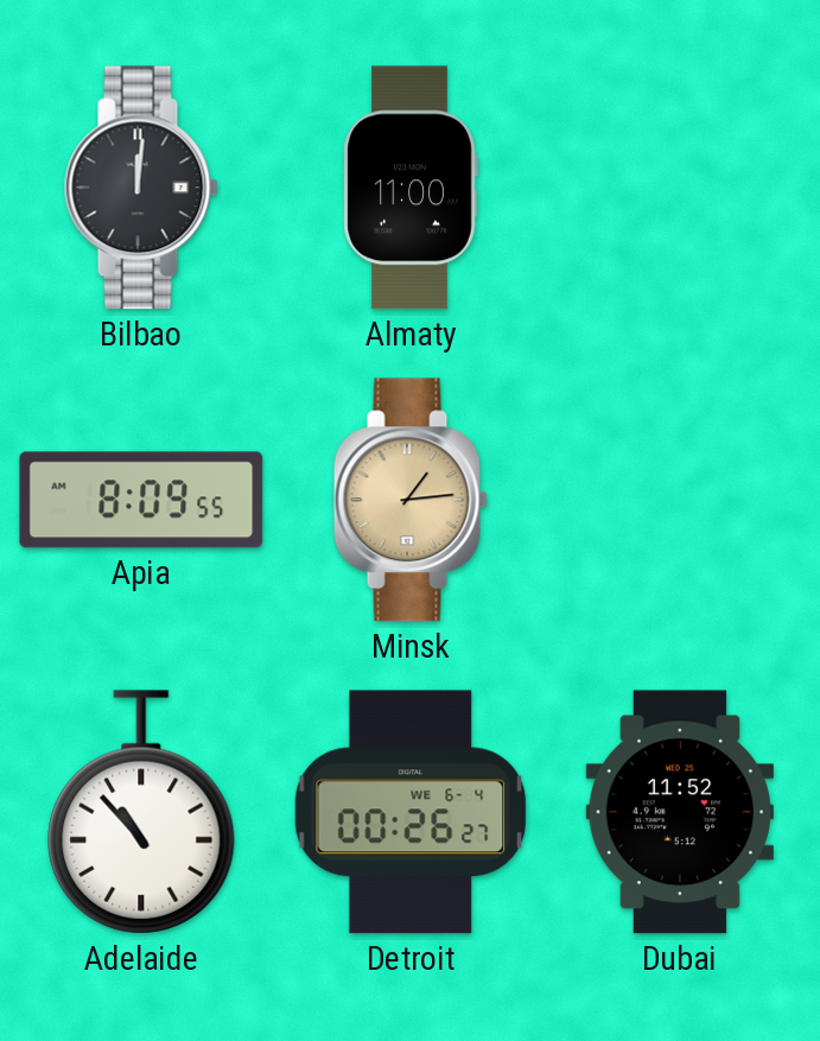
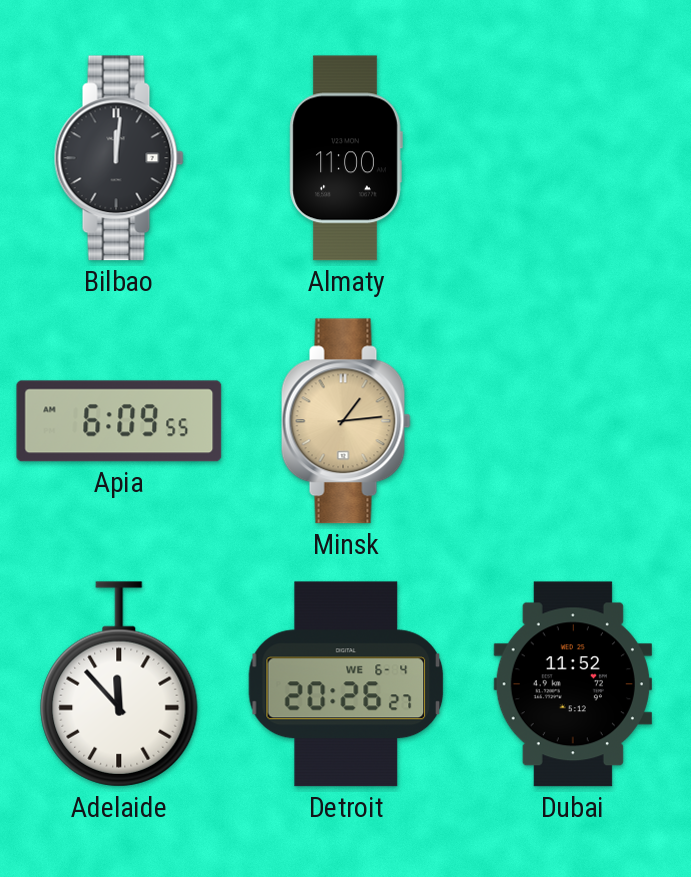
Apia: 8:09 -> 6:09
Adelaide: 10:53 -> 11:53
Detroit: 00:26 -> 20:26
